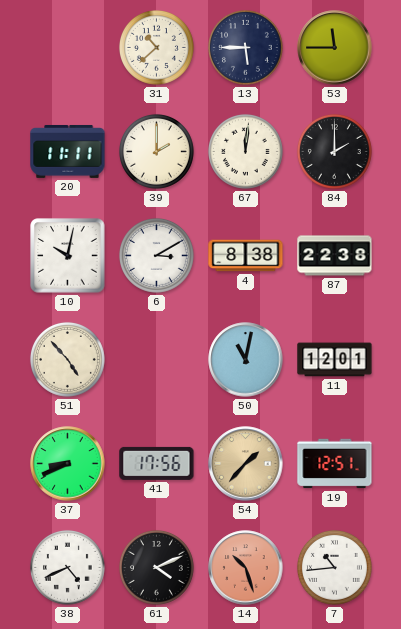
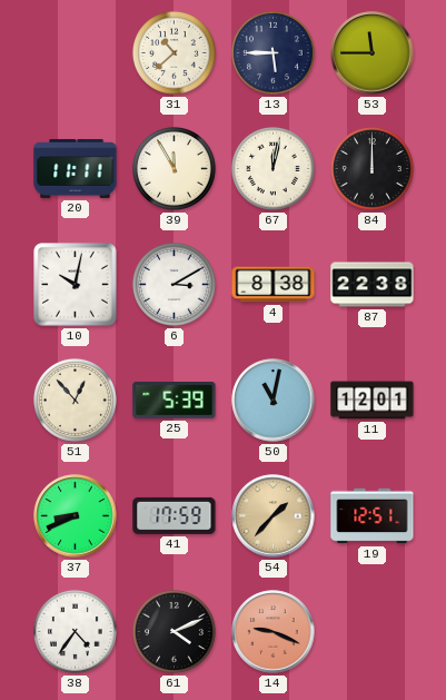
39: 2:00 -> 11:55
67: 12:01 -> 12:02
84: 2:00 -> 12:00
51: 4:53 -> 12:53
25: none -> 5:39
41: 17:56 -> 17:59
38: 4:41 -> 4:36
14: 10:27 -> 9:19
7: 10:44 -> none
